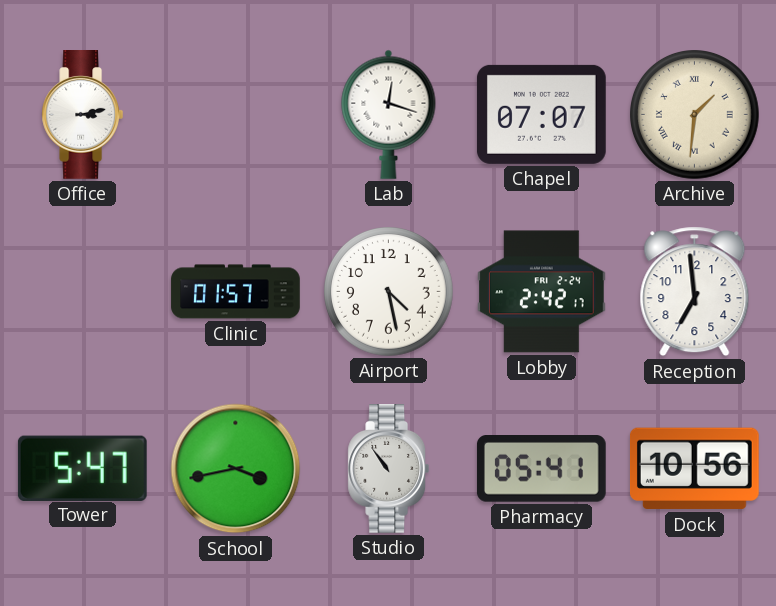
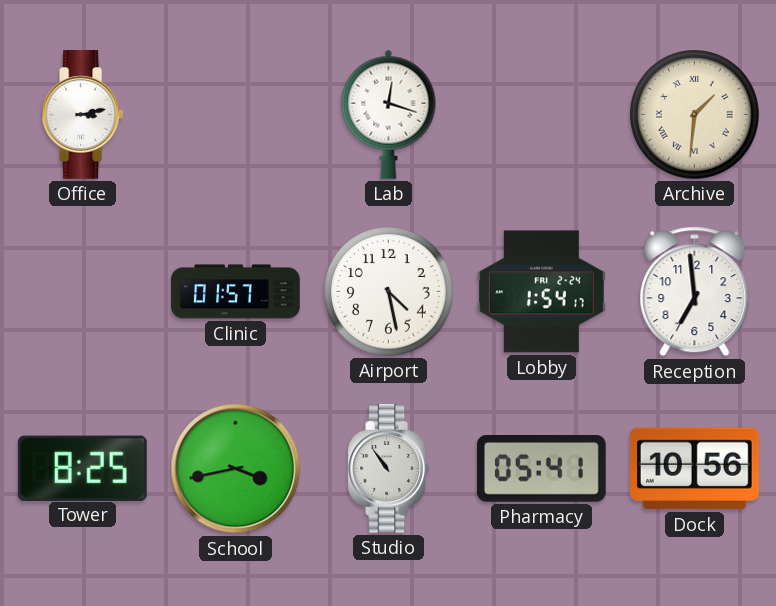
Chapel: 07:07 -> none
Lobby: 2:42 -> 1:54
Tower: 5:47 -> 8:25
